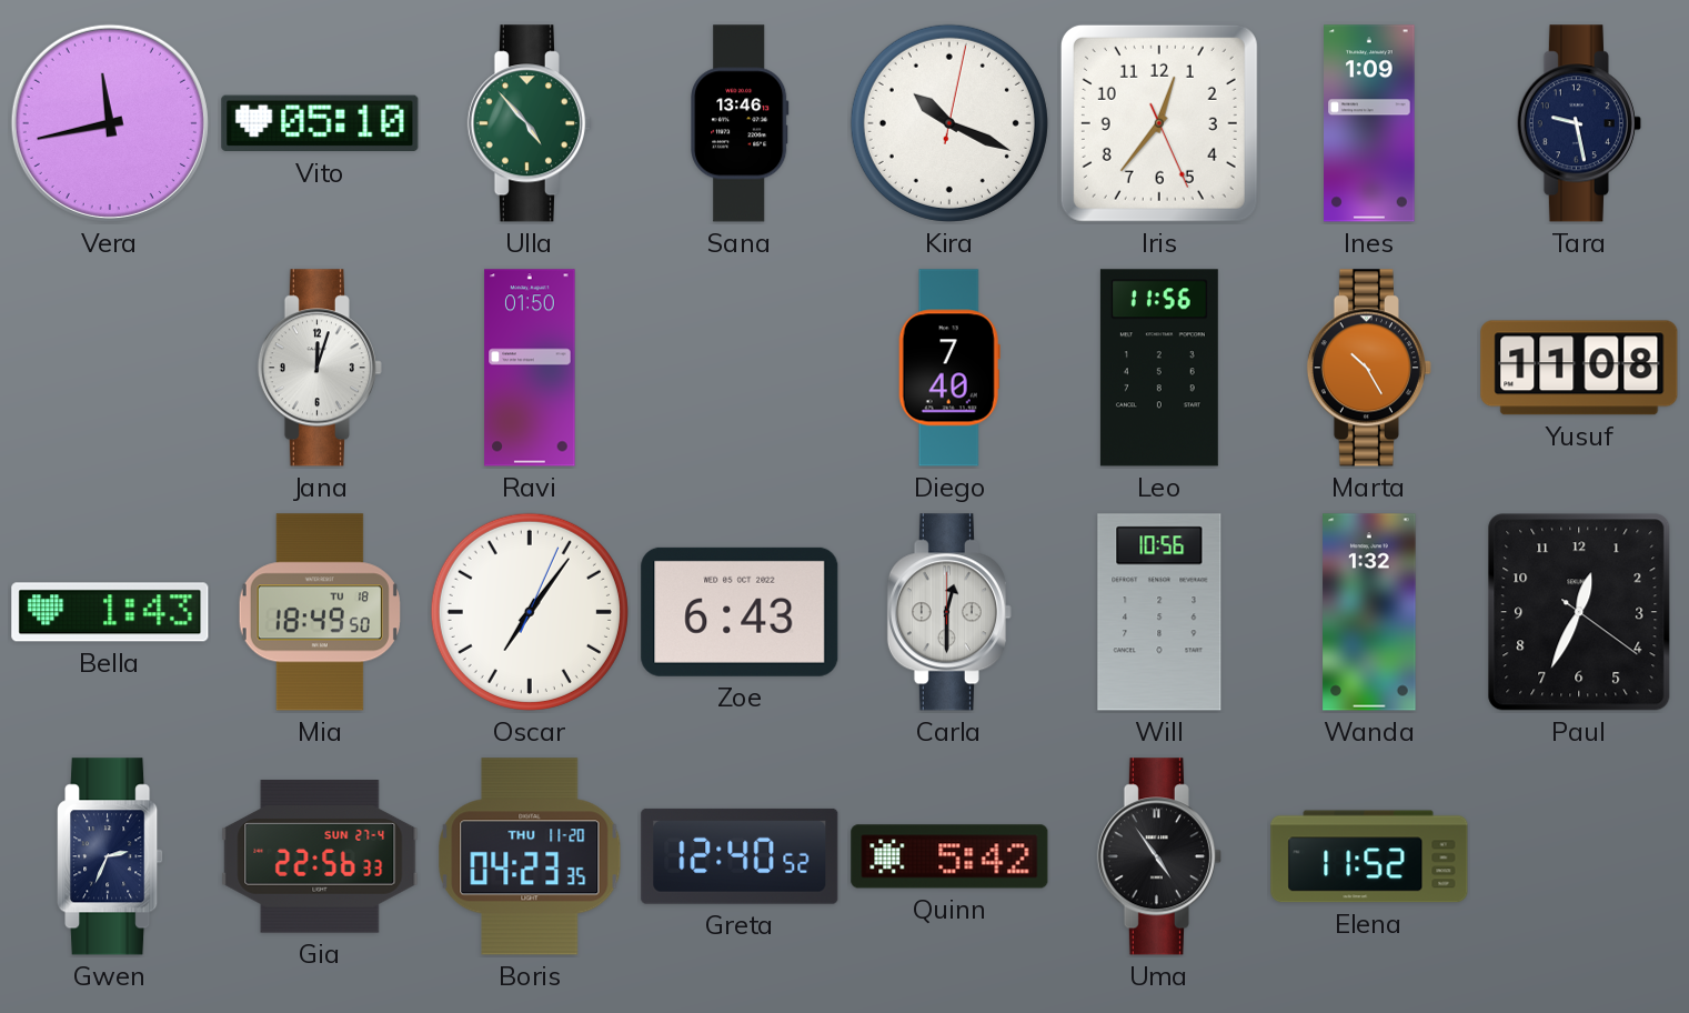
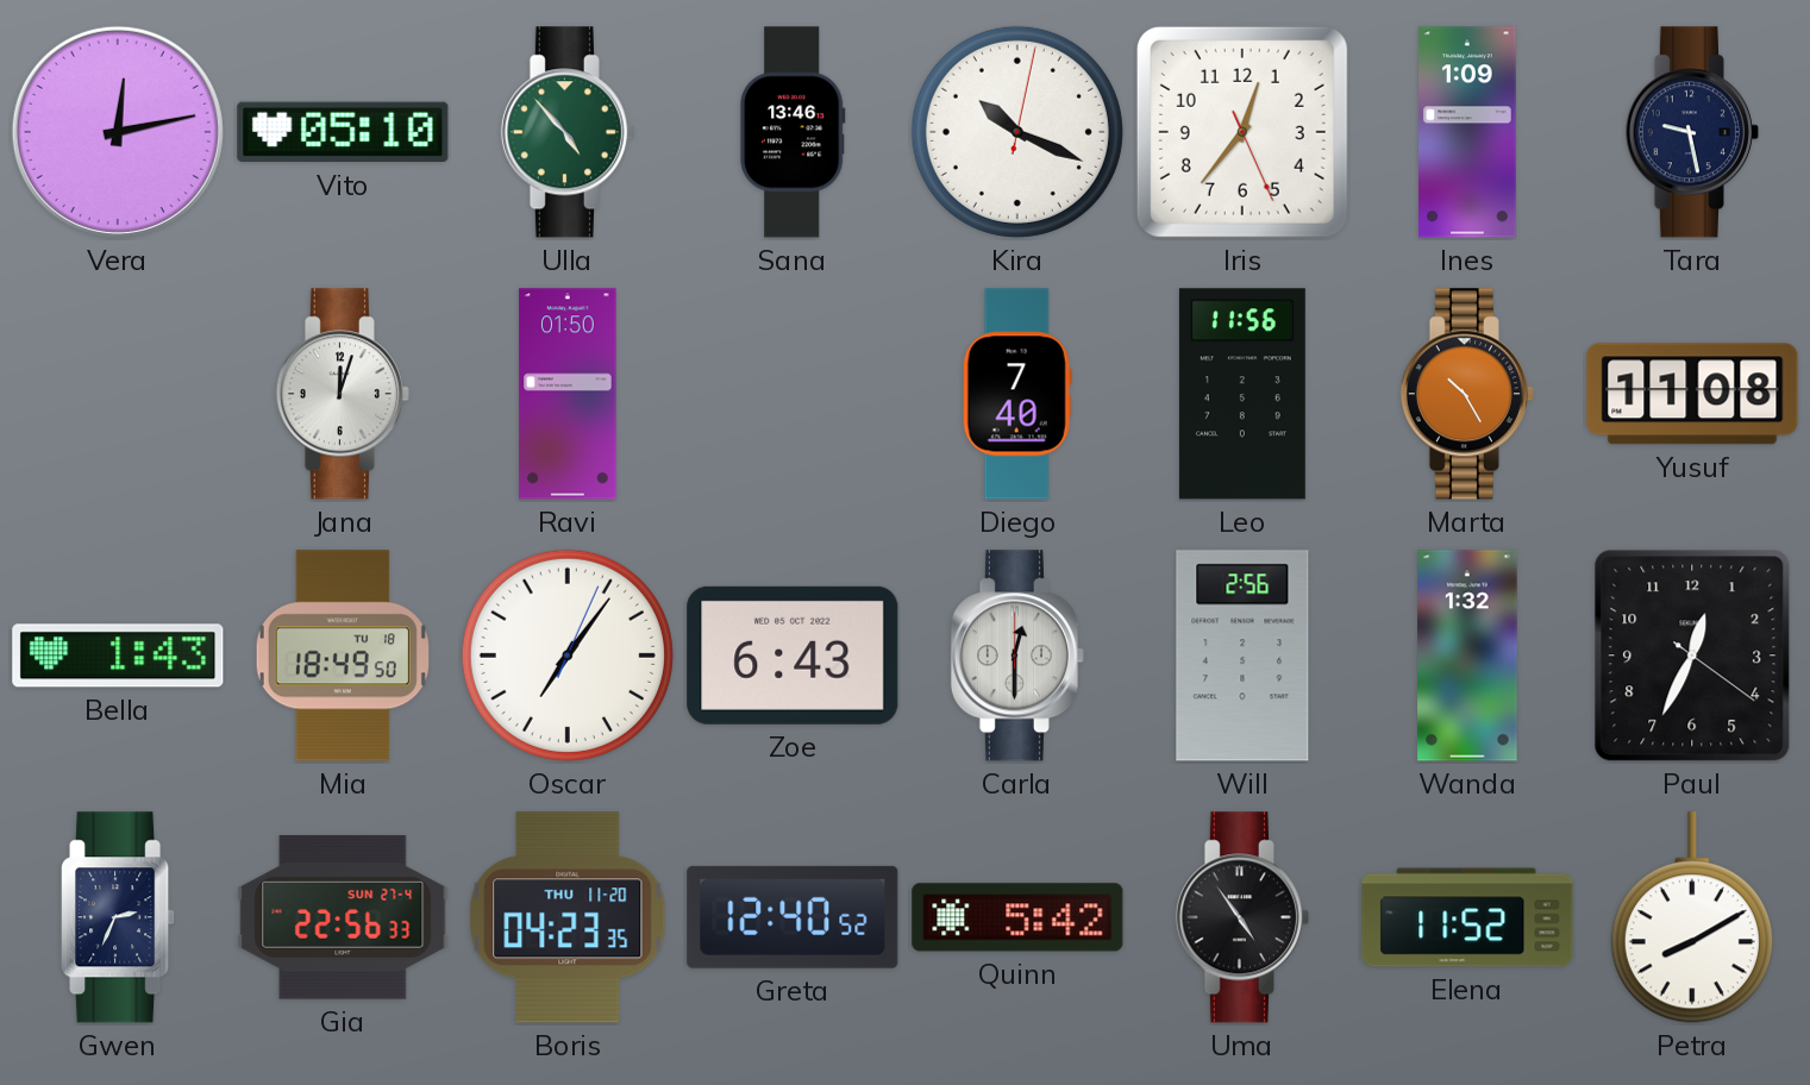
Vera: 11:43 -> 12:13
Will: 10:56 -> 2:56
Petra: none -> 8:10
